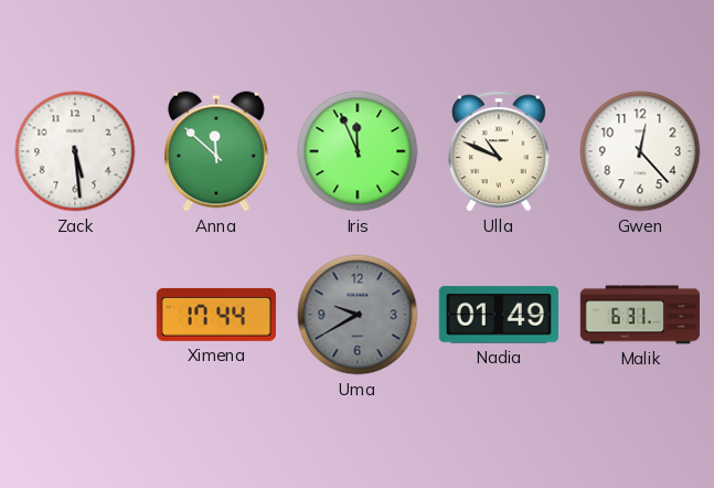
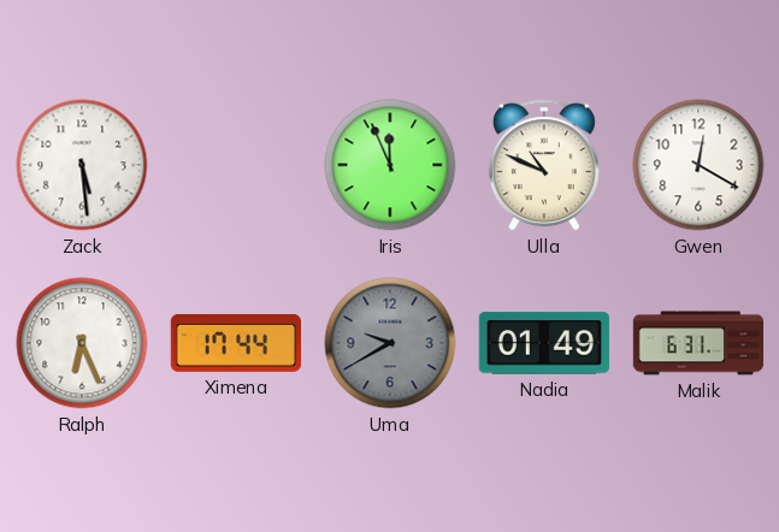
Anna: 11:52 -> none
Gwen: 12:23 -> 12:20
Ralph: none -> 6:26
